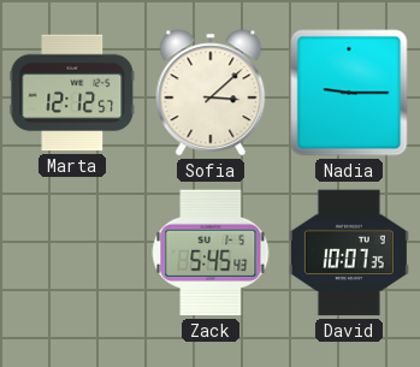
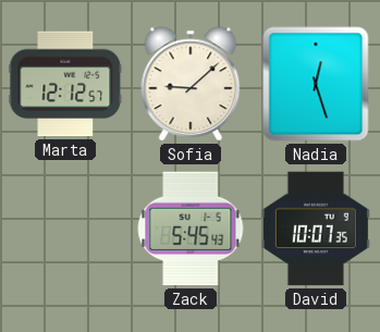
Sofia: 3:08 -> 9:08
Nadia: 9:15 -> 12:27
